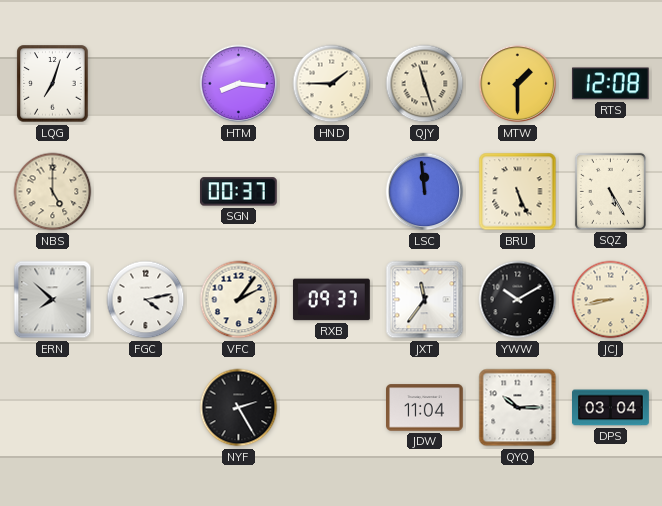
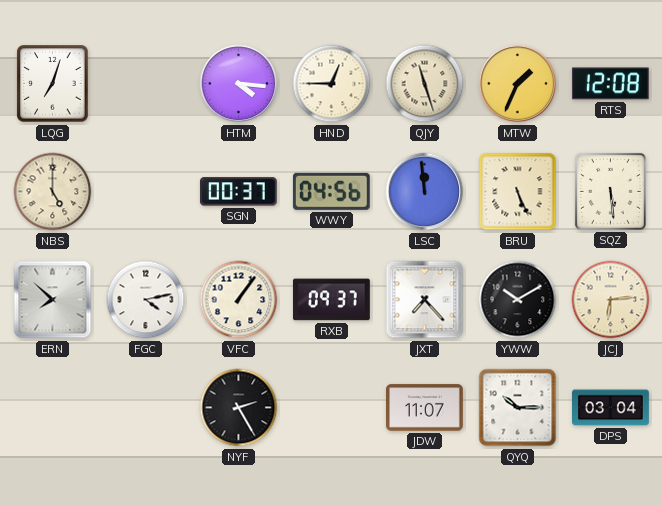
HTM: 8:16 -> 4:16
HND: 1:45 -> 12:45
MTW: 1:30 -> 1:34
WWY: none -> 04:56
SQZ: 5:25 -> 5:29
VFC: 2:06 -> 1:06
JXT: 11:36 -> 7:23
JCJ: 8:43 -> 6:14
JDW: 11:04 -> 11:07
